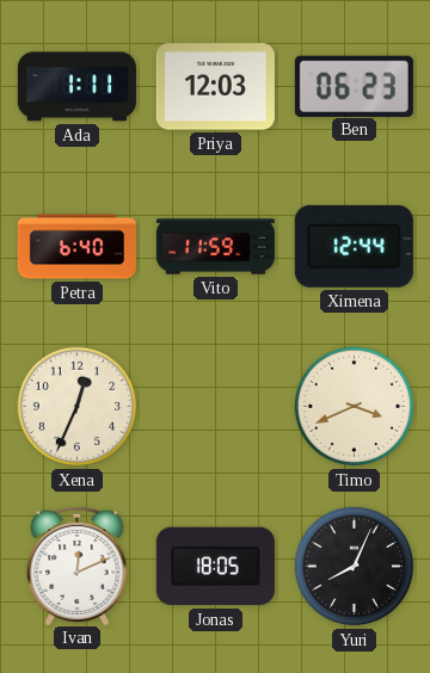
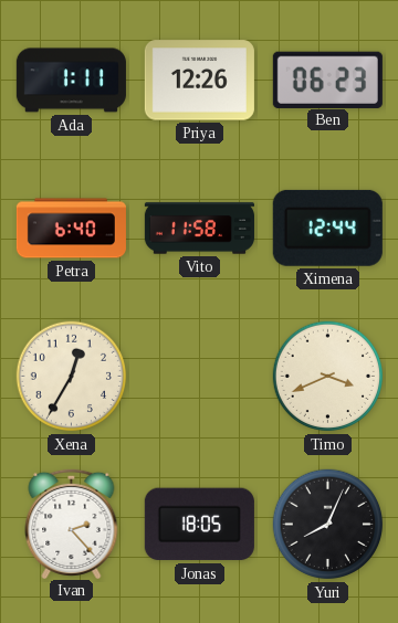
Priya: 12:03 -> 12:26
Vito: 11:59 -> 11:58
Xena: 12:34 -> 12:35
Ivan: 12:11 -> 2:23
